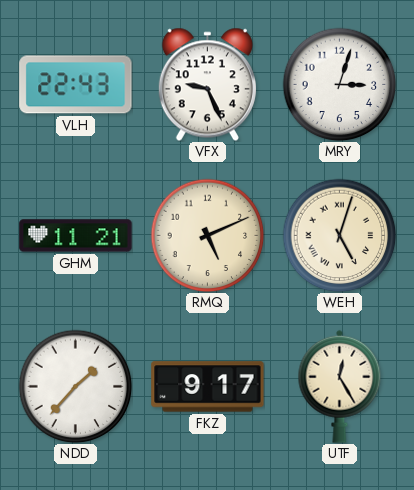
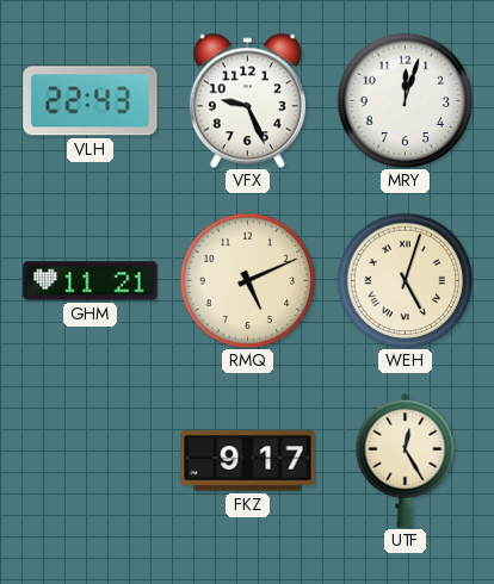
MRY: 3:03 -> 12:03
NDD: 1:37 -> none
